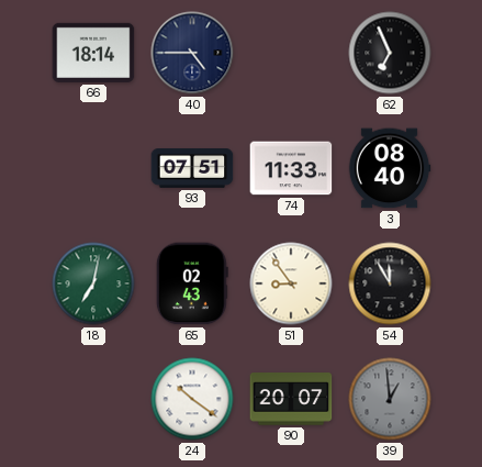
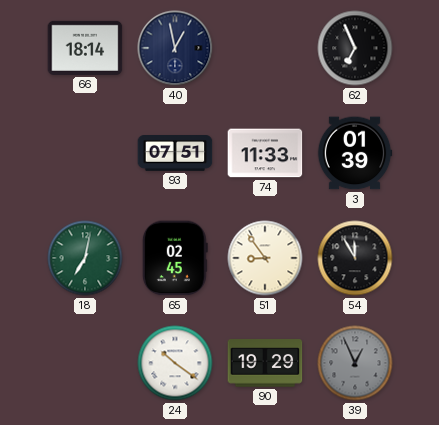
40: 4:45 -> 12:58
3: 08:40 -> 01:39
65: 02:43 -> 02:45
90: 20:07 -> 19:29
39: 12:59 -> 12:56
